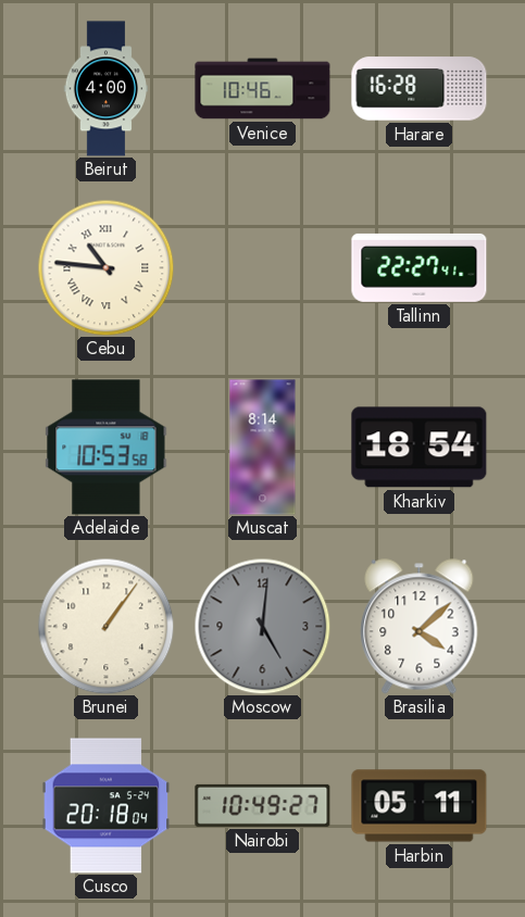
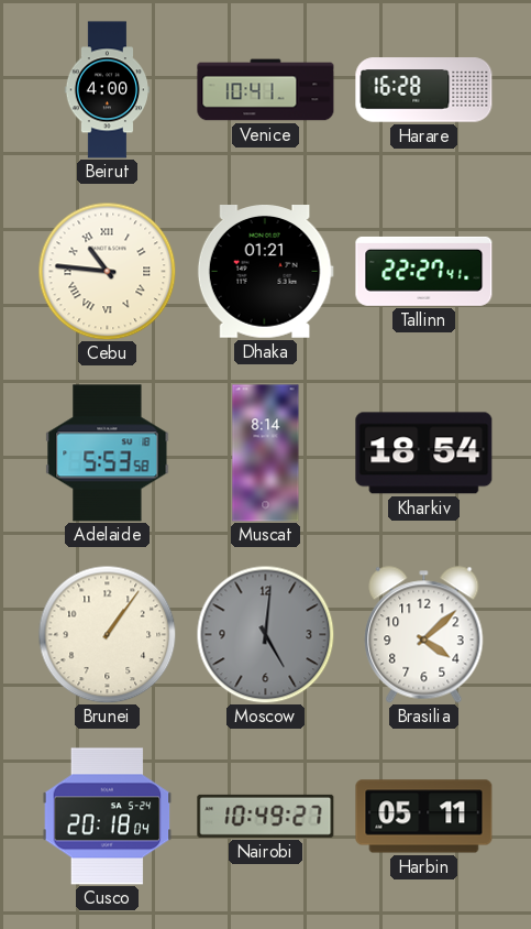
Venice: 10:46 -> 10:41
Dhaka: none -> 01:21
Adelaide: 10:53 -> 5:53
